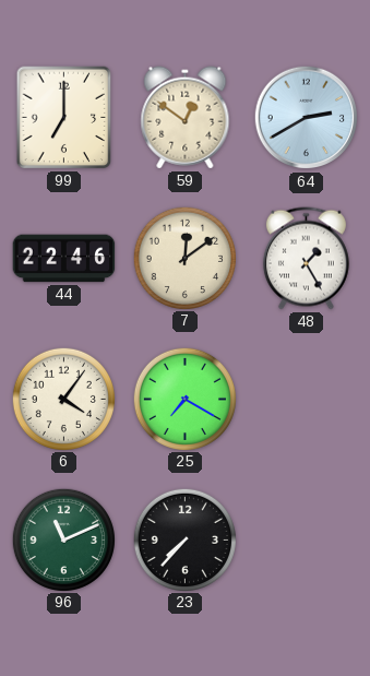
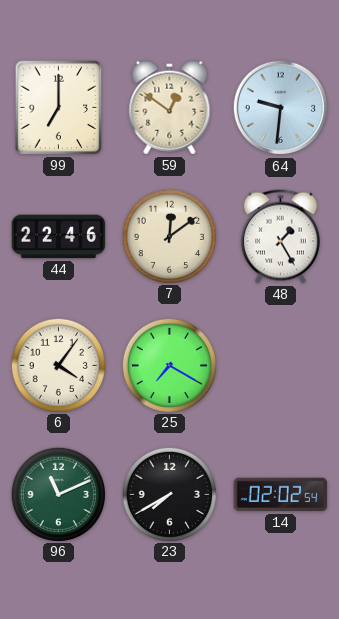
64: 2:40 -> 9:31
23: 7:37 -> 7:40
14: none -> 02:02
